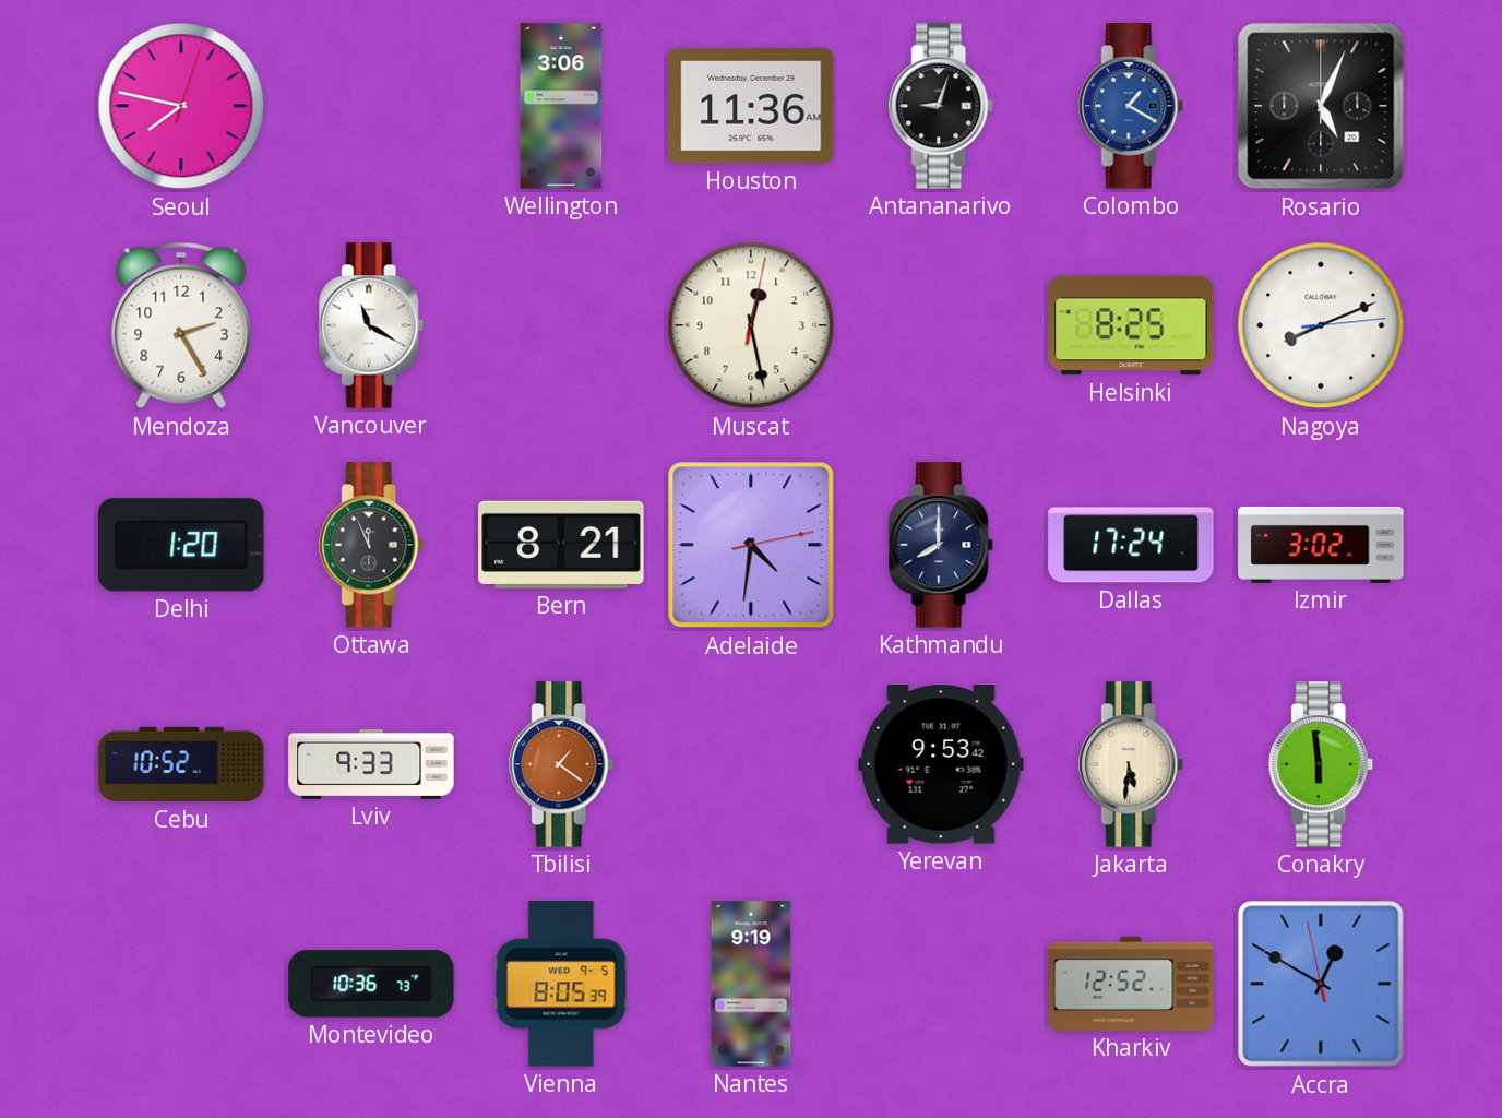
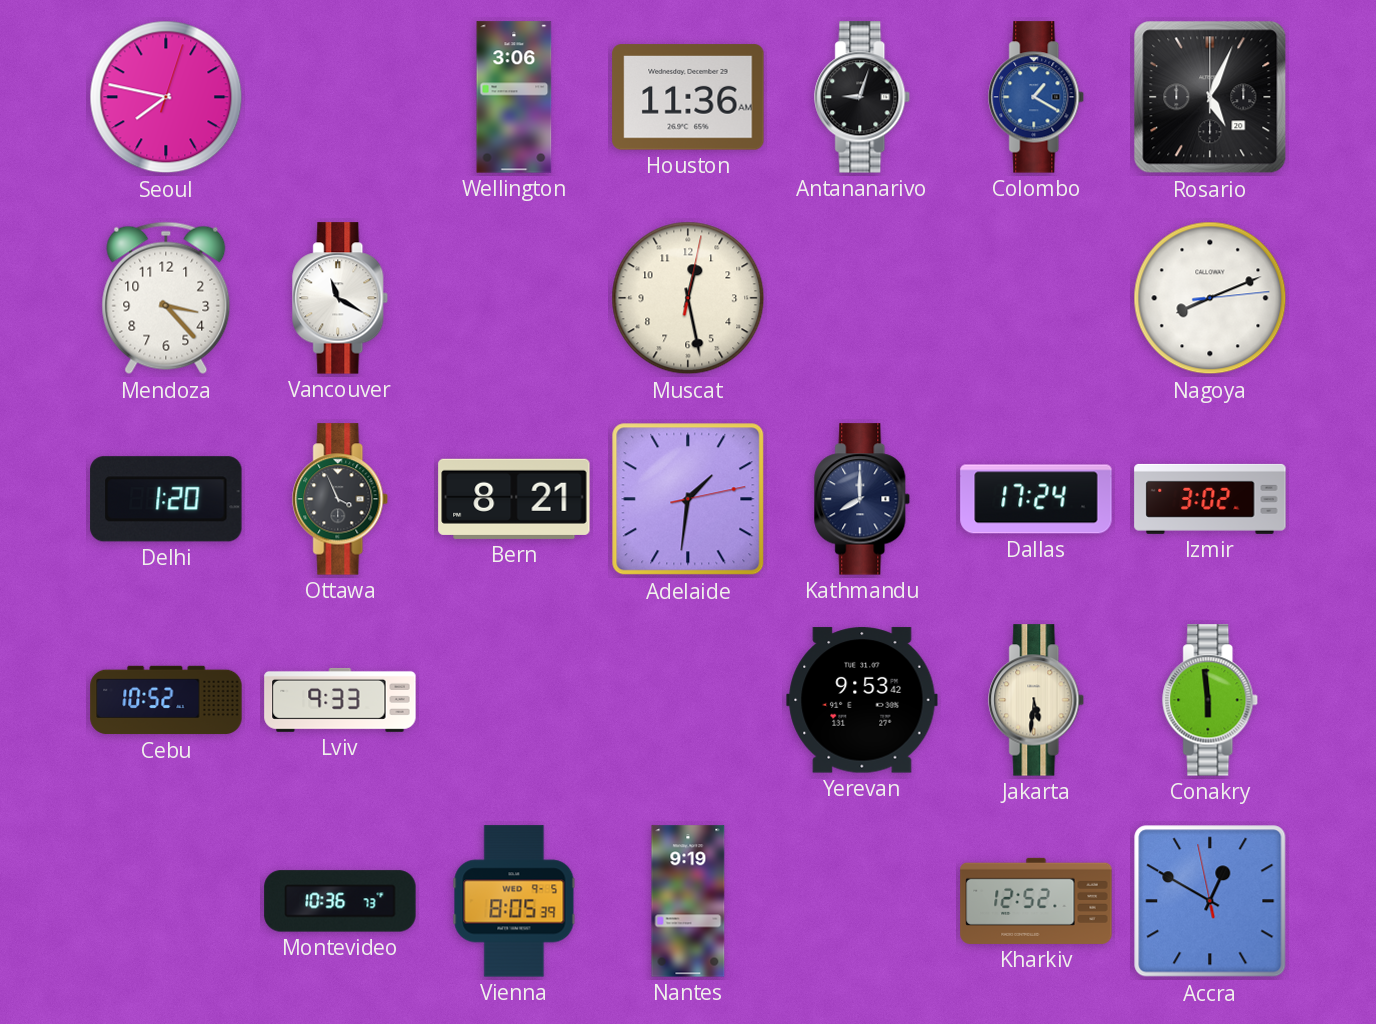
Mendoza: 2:25 -> 3:23
Helsinki: 8:25 -> none
Ottawa: 11:56 -> 3:56
Adelaide: 4:31 -> 1:31
Tbilisi: 1:21 -> none
